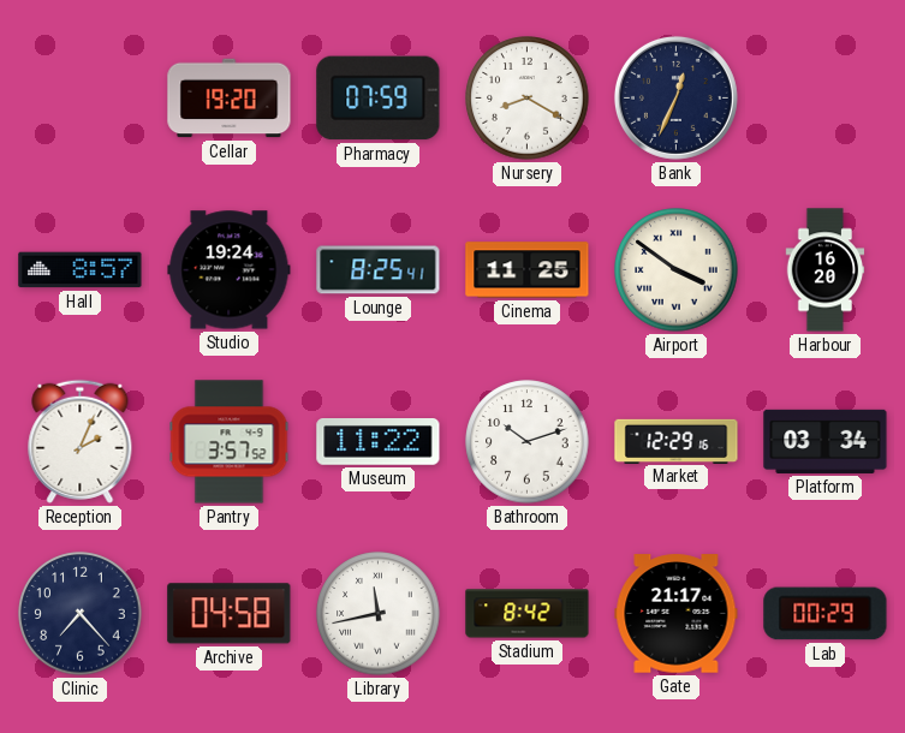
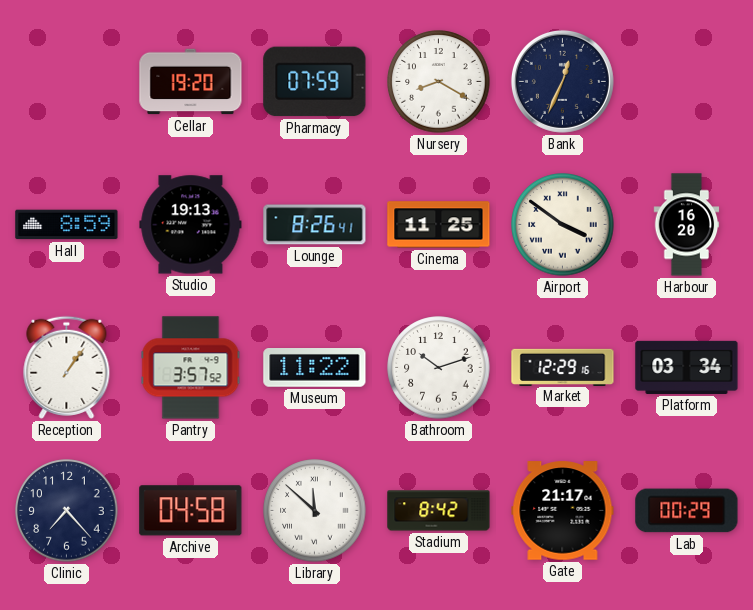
Hall: 8:57 -> 8:59
Studio: 19:24 -> 19:13
Lounge: 8:25 -> 8:26
Reception: 2:04 -> 1:06
Library: 11:43 -> 11:52
